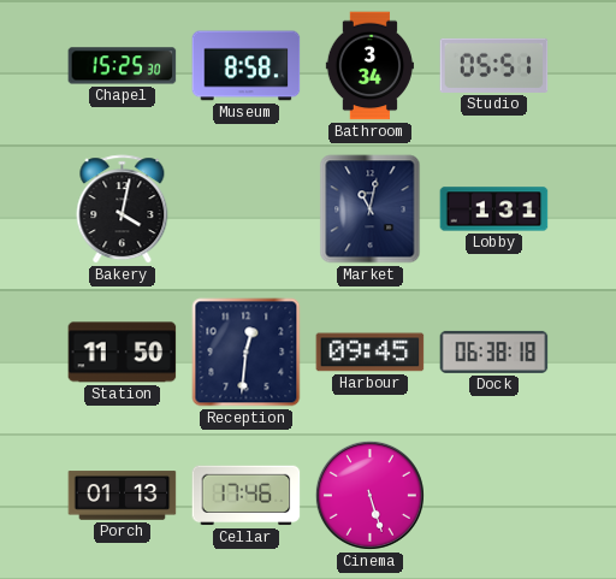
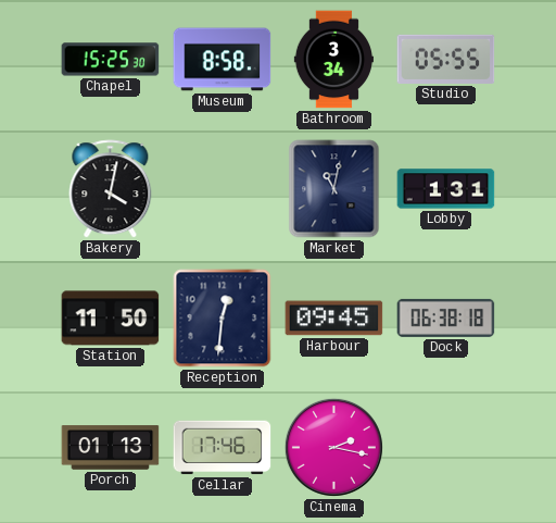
Studio: 05:51 -> 05:55
Cinema: 5:27 -> 2:17
